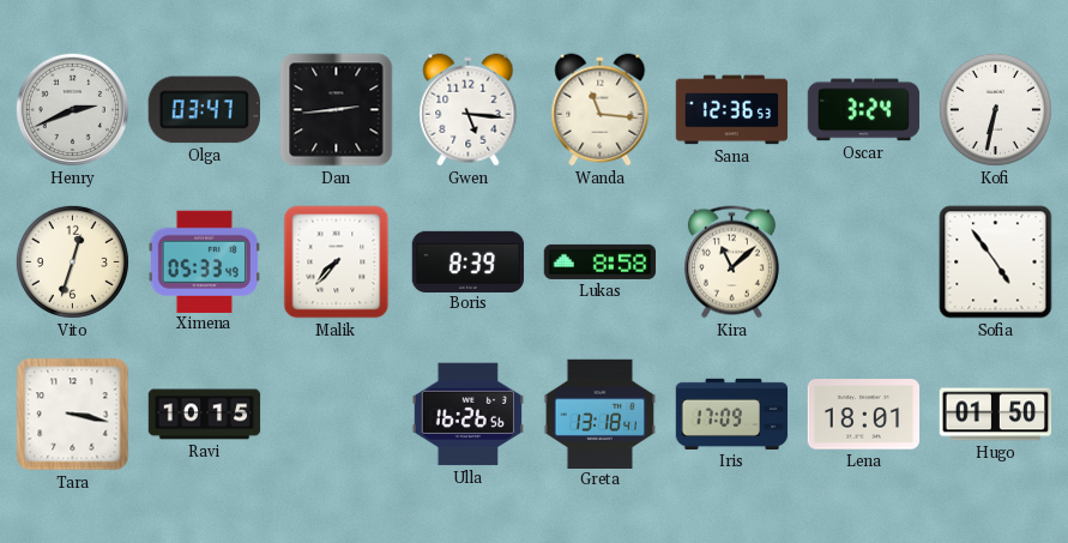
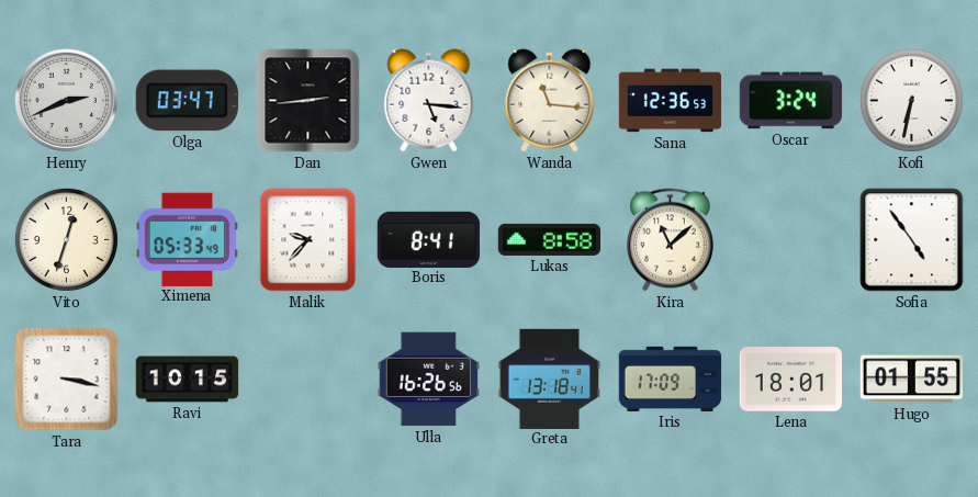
Malik: 7:37 -> 9:37
Boris: 8:39 -> 8:41
Hugo: 01:50 -> 01:55
